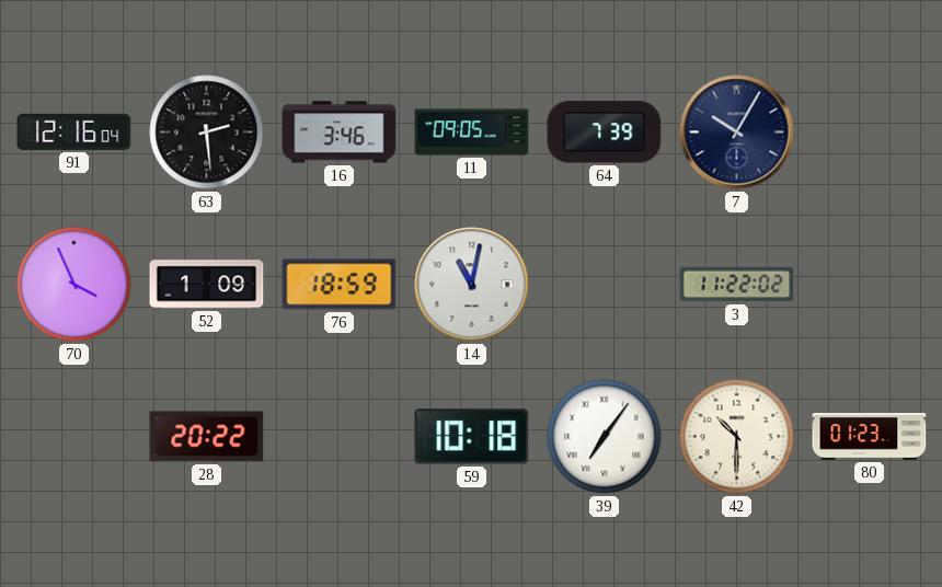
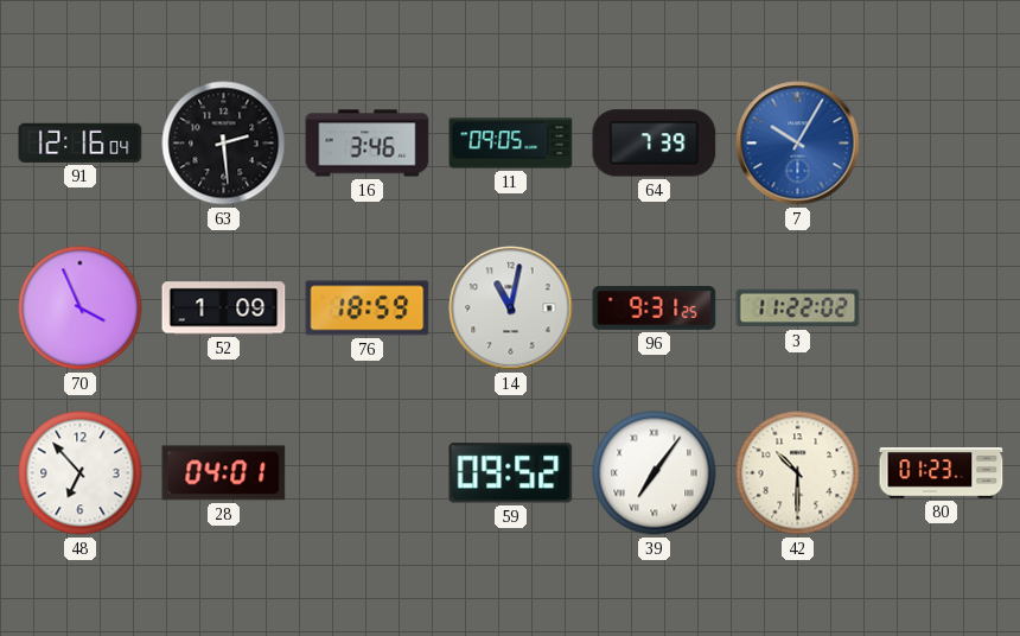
7 dial: navy -> blue
96: none -> 9:31
48: none -> 6:53
28: 20:22 -> 04:01
59: 10:18 -> 09:52
